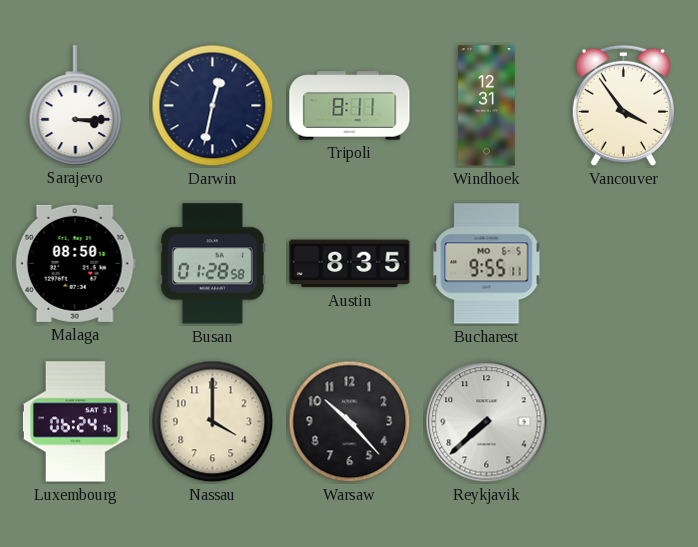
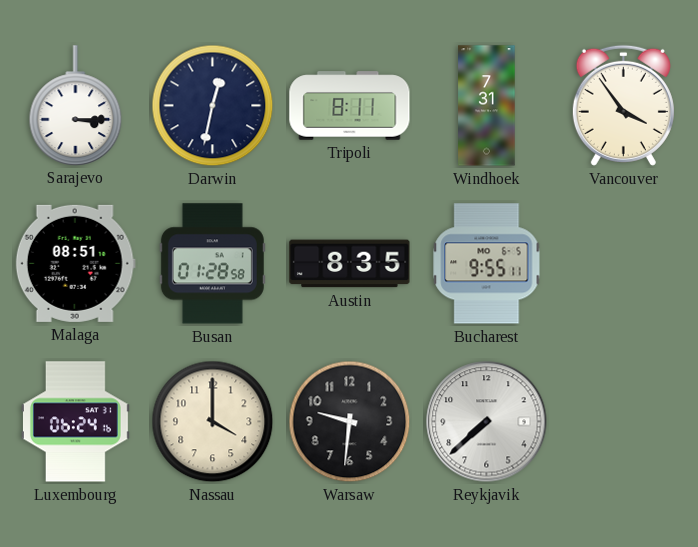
Windhoek: 12:31 -> 7:31
Malaga: 08:50 -> 08:51
Warsaw: 10:23 -> 9:31
